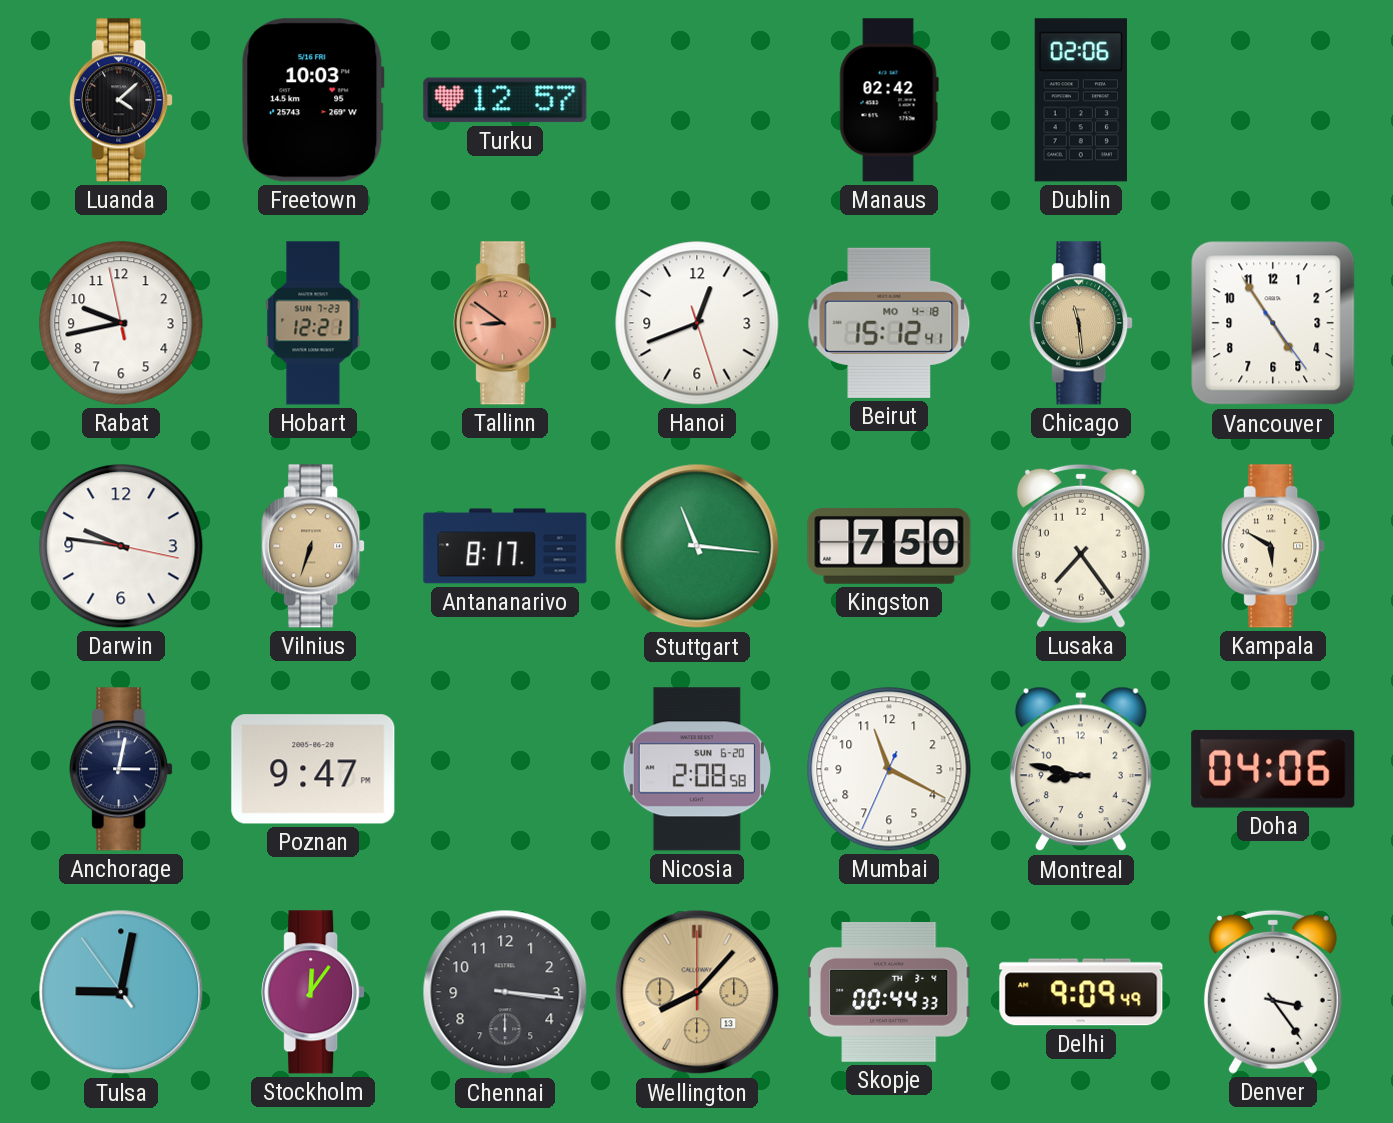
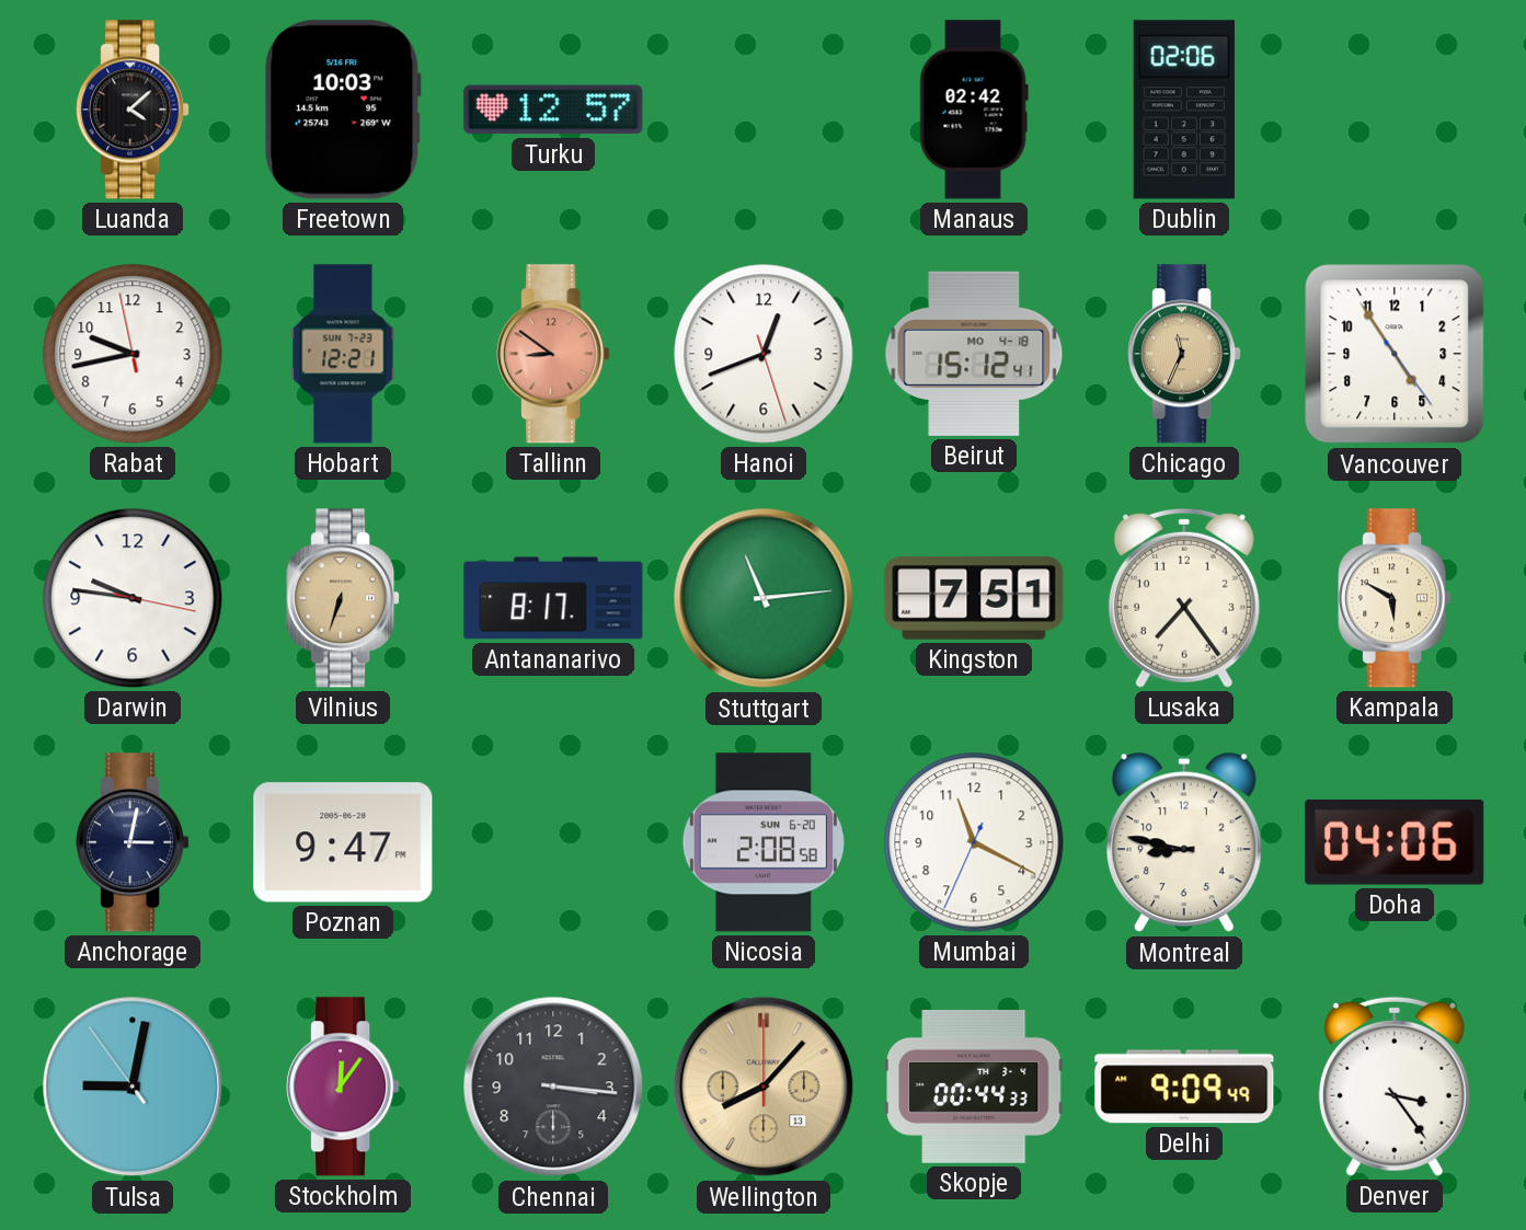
Chicago: 11:29 -> 11:34
Stuttgart: 11:16 -> 11:14
Kingston: 7:50 -> 7:51
